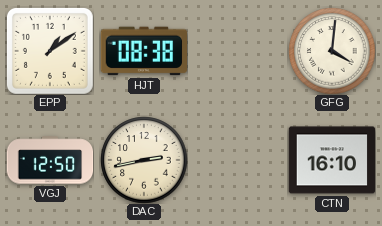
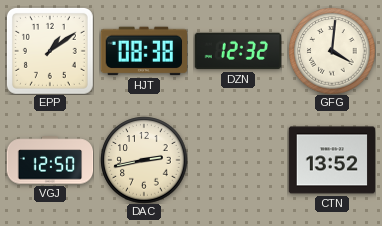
DZN: none -> 12:32
CTN: 16:10 -> 13:52
